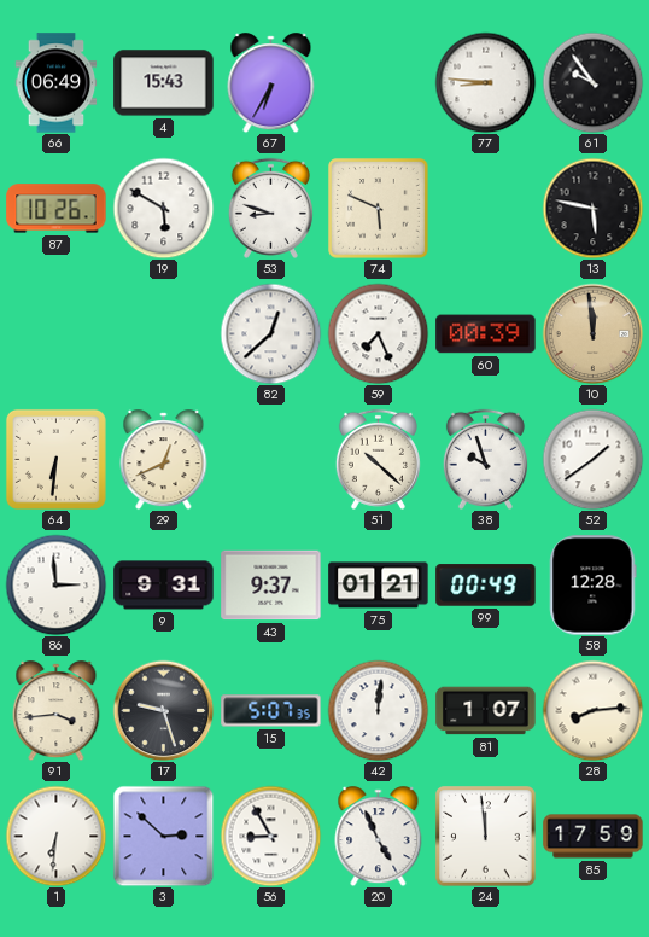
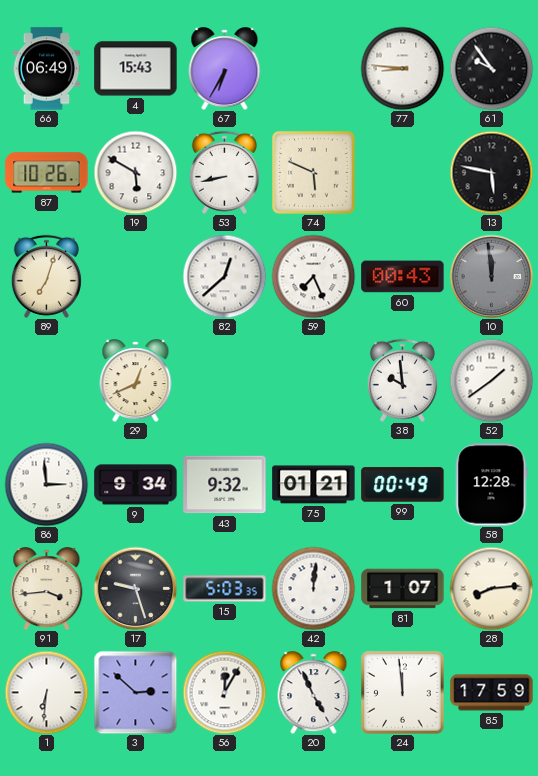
53: 8:48 -> 8:43
89: none -> 7:03
60: 00:39 -> 00:43
10 dial: champagne -> grey
64: 6:31 -> none
51: 10:22 -> none
38: 9:57 -> 9:59
9: 9:31 -> 9:34
43: 9:37 -> 9:32
15: 5:07 -> 5:03
56: 8:55 -> 12:05
